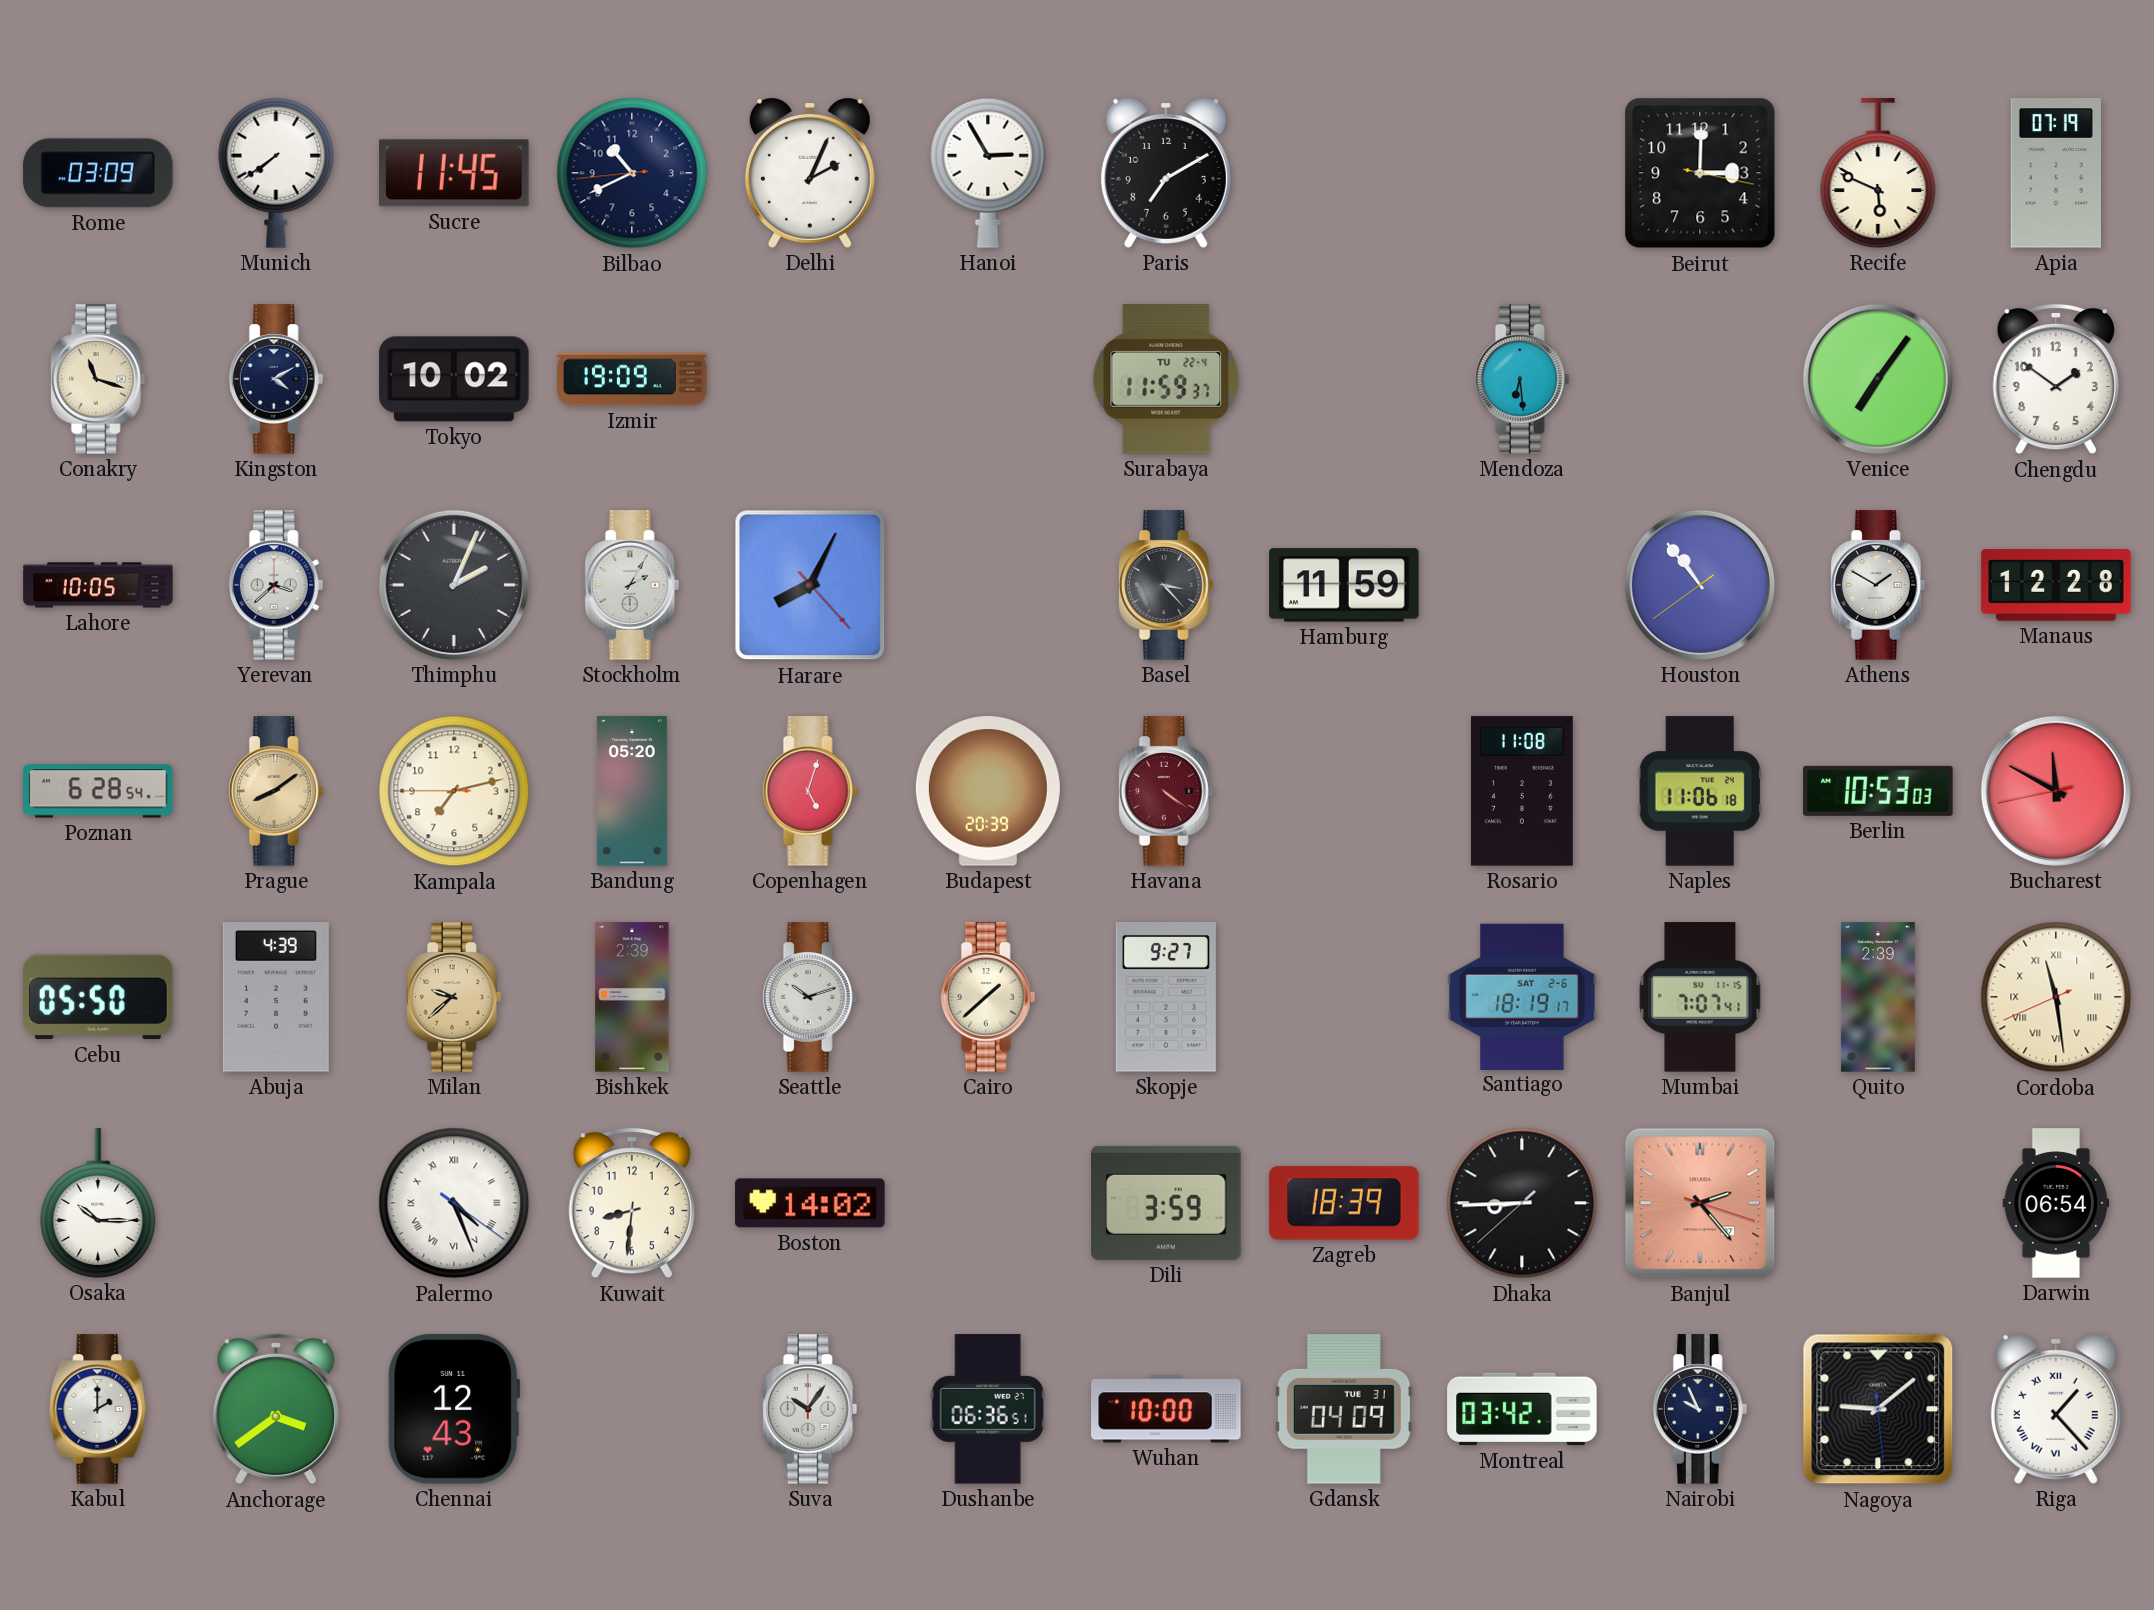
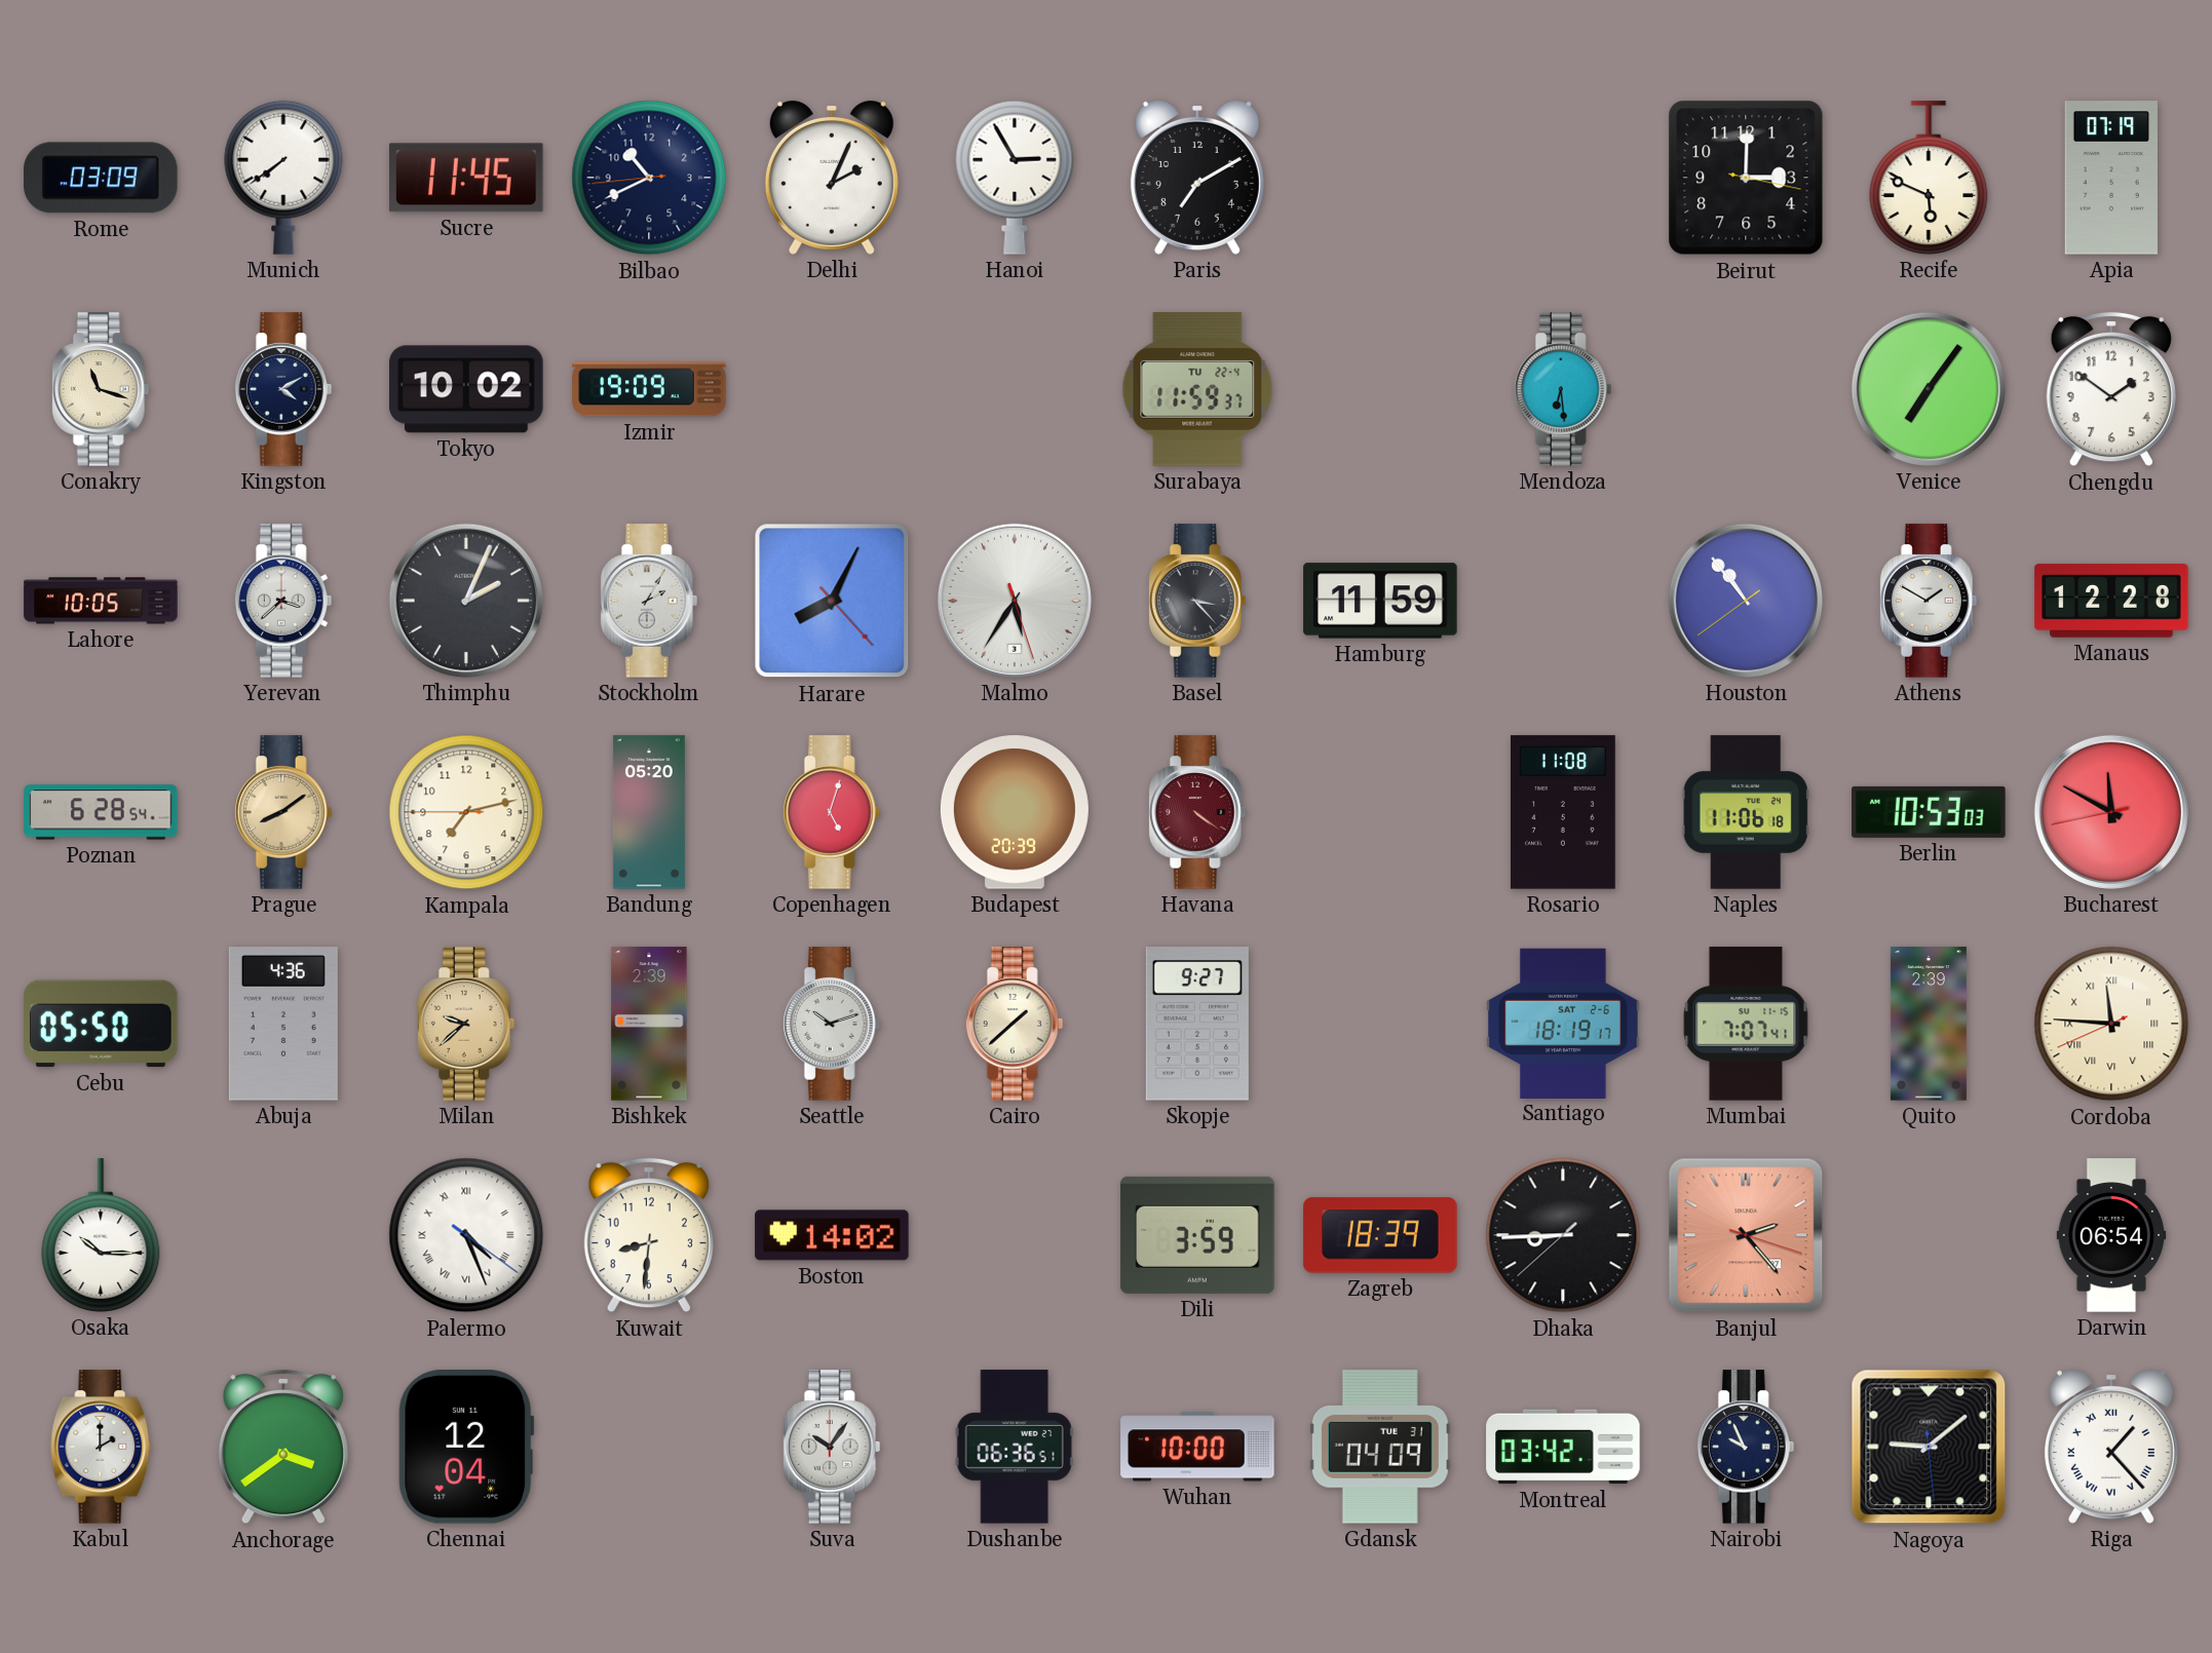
Malmo: none -> 5:35
Abuja: 4:39 -> 4:36
Cordoba: 11:28 -> 11:45
Chennai: 12:43 -> 12:04
